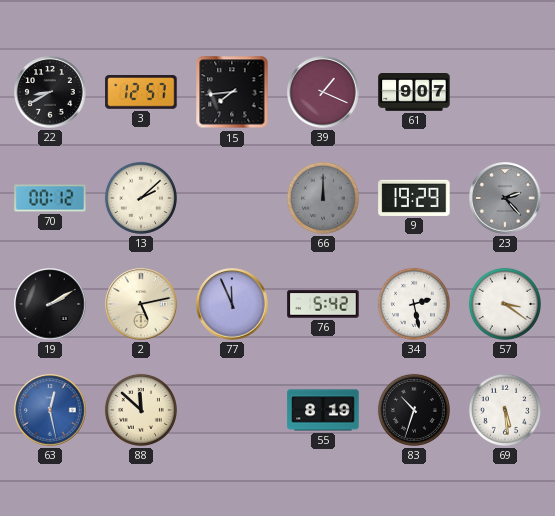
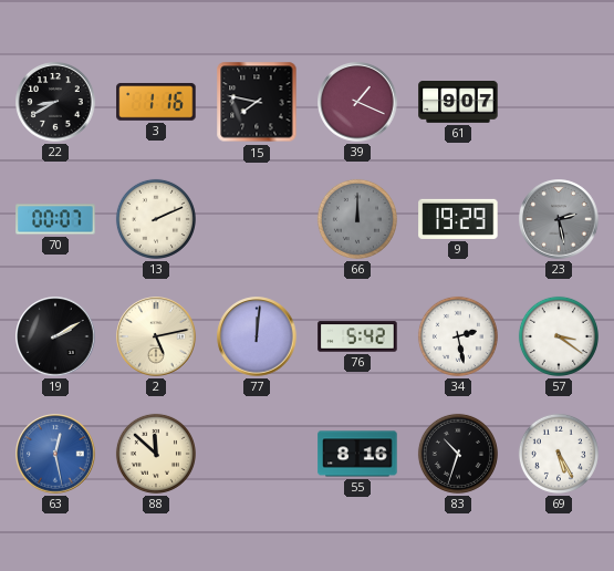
3: 12:57 -> 1:16
15: 7:44 -> 7:47
70: 00:12 -> 00:07
13: 2:08 -> 2:11
23: 2:23 -> 2:28
77: 11:56 -> 12:01
55: 8:19 -> 8:16
69: 5:29 -> 5:25
